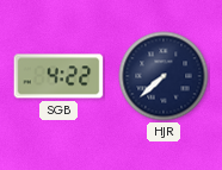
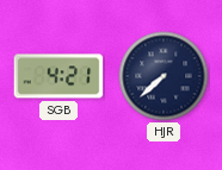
SGB: 4:22 -> 4:21
